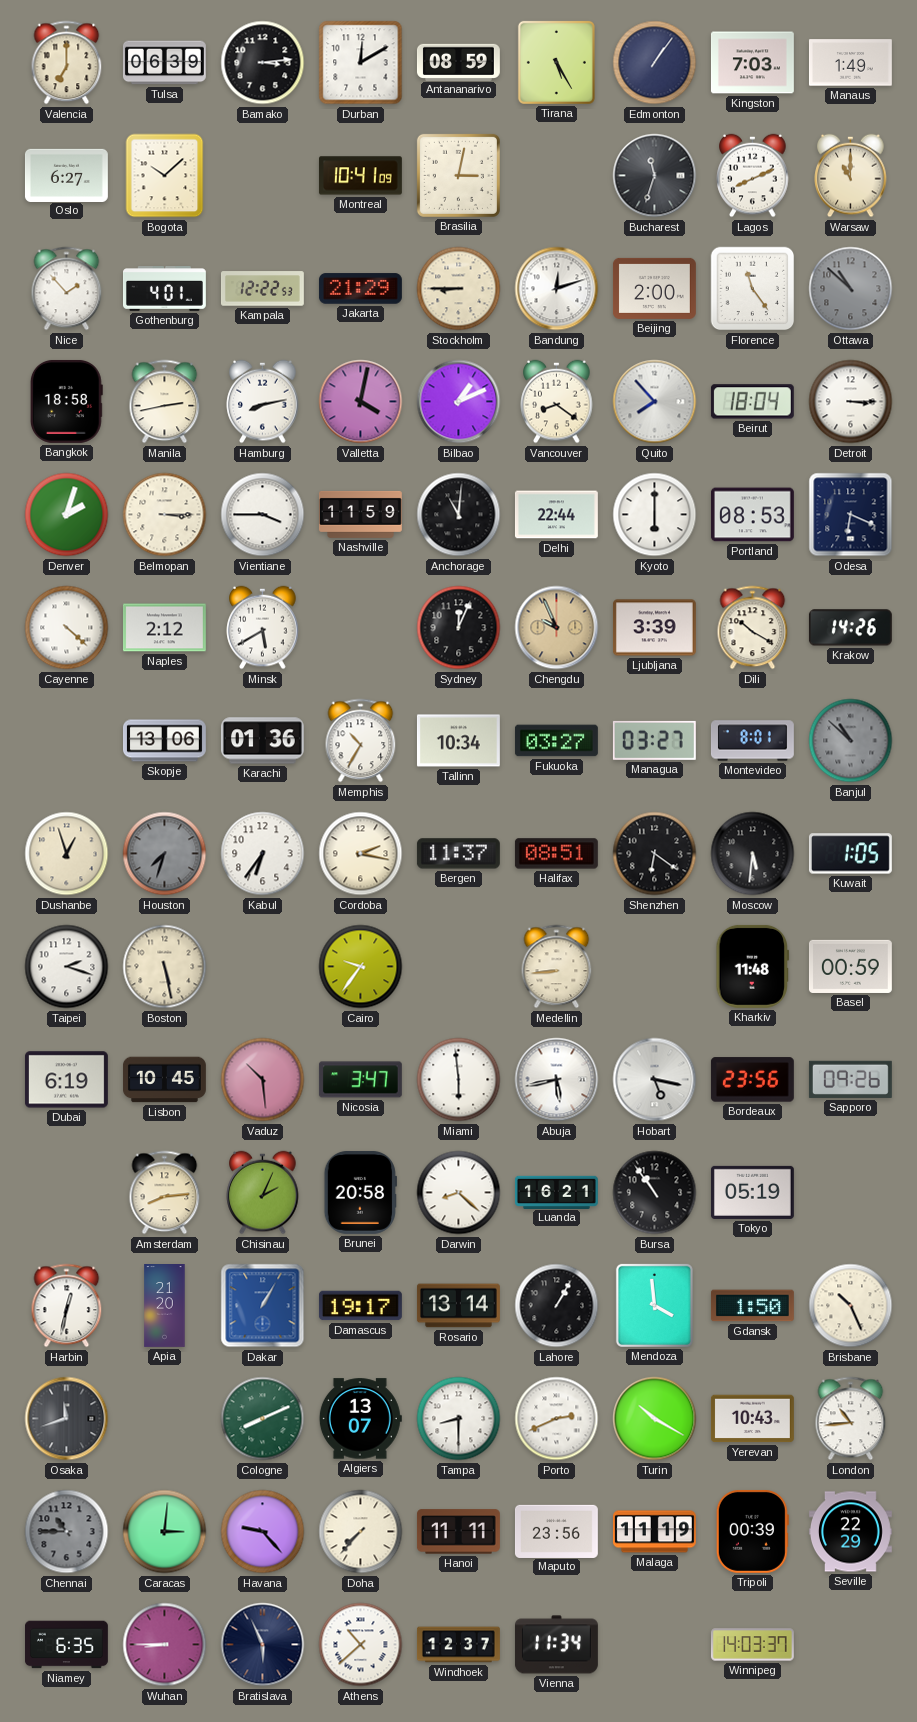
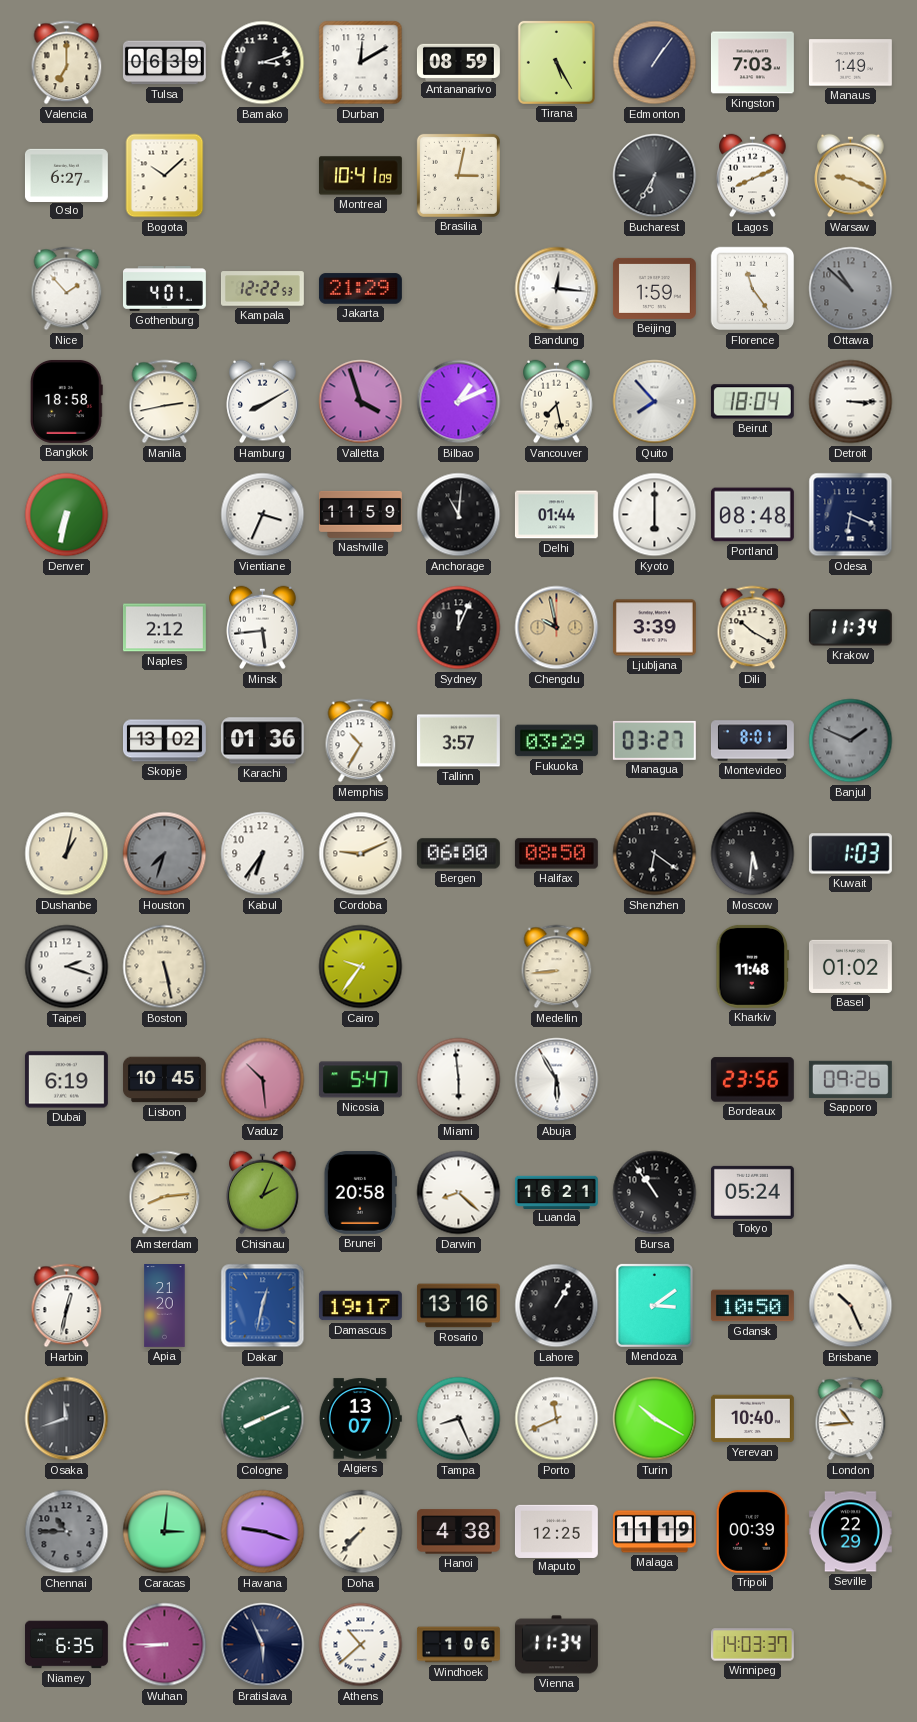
Bamako: 3:14 -> 3:12
Bucharest: 11:33 -> 6:35
Warsaw: 11:00 -> 9:19
Stockholm: 8:45 -> none
Bandung: 12:12 -> 12:16
Beijing: 2:00 -> 1:59
Hamburg: 8:13 -> 8:10
Valletta: 4:02 -> 3:57
Vancouver: 8:21 -> 7:28
Denver: 2:03 -> 6:32
Belmopan: 3:15 -> none
Vientiane: 3:45 -> 3:34
Delhi: 22:44 -> 01:44
Portland: 08:53 -> 08:48
Cayenne: 4:22 -> none
Minsk: 5:40 -> 5:44
Chengdu: 9:56 -> 9:58
Krakow: 14:26 -> 11:34
Skopje: 13:06 -> 13:02
Tallinn: 10:34 -> 3:57
Fukuoka: 03:27 -> 03:29
Banjul: 10:52 -> 1:49
Dushanbe: 12:57 -> 1:02
Cordoba: 2:17 -> 9:11
Bergen: 11:37 -> 06:00
Halifax: 08:51 -> 08:50
Kuwait: 1:05 -> 1:03
Basel: 00:59 -> 01:02
Nicosia: 3:47 -> 5:47
Abuja: 5:43 -> 5:55
Hobart: 5:17 -> none
Tokyo: 05:19 -> 05:24
Dakar: 1:05 -> 12:32
Rosario: 13:14 -> 13:16
Mendoza: 3:59 -> 3:09
Gdansk: 1:50 -> 10:50
Tampa: 8:30 -> 8:26
Porto: 2:41 -> 11:41
Yerevan: 10:43 -> 10:40
Havana: 9:23 -> 9:18
Hanoi: 11:11 -> 4:38
Maputo: 23:56 -> 12:25
Windhoek: 12:37 -> 1:06
